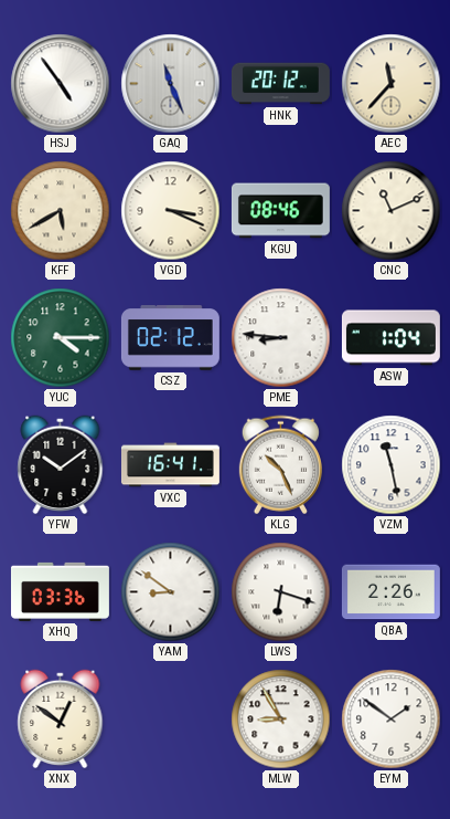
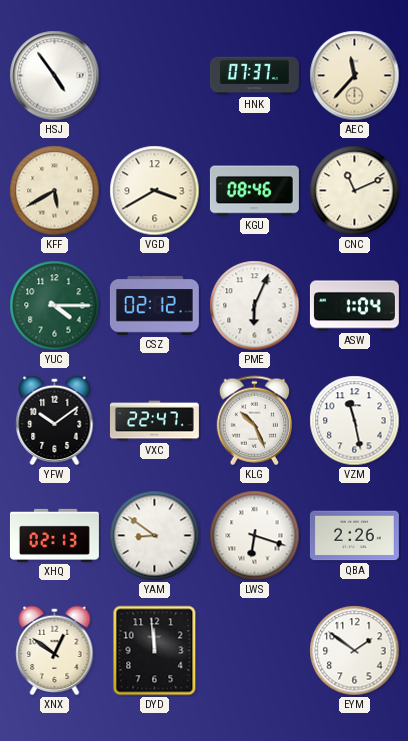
GAQ: 11:26 -> none
HNK: 20:12 -> 07:37
VGD: 3:19 -> 3:40
PME: 8:46 -> 6:04
VXC: 16:41 -> 22:47
XHQ: 03:36 -> 02:13
DYD: none -> 11:59
MLW: 8:55 -> none
